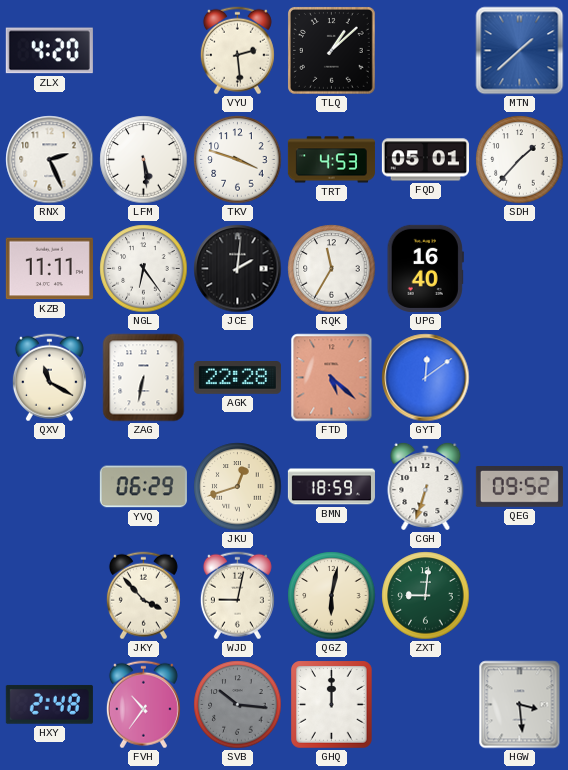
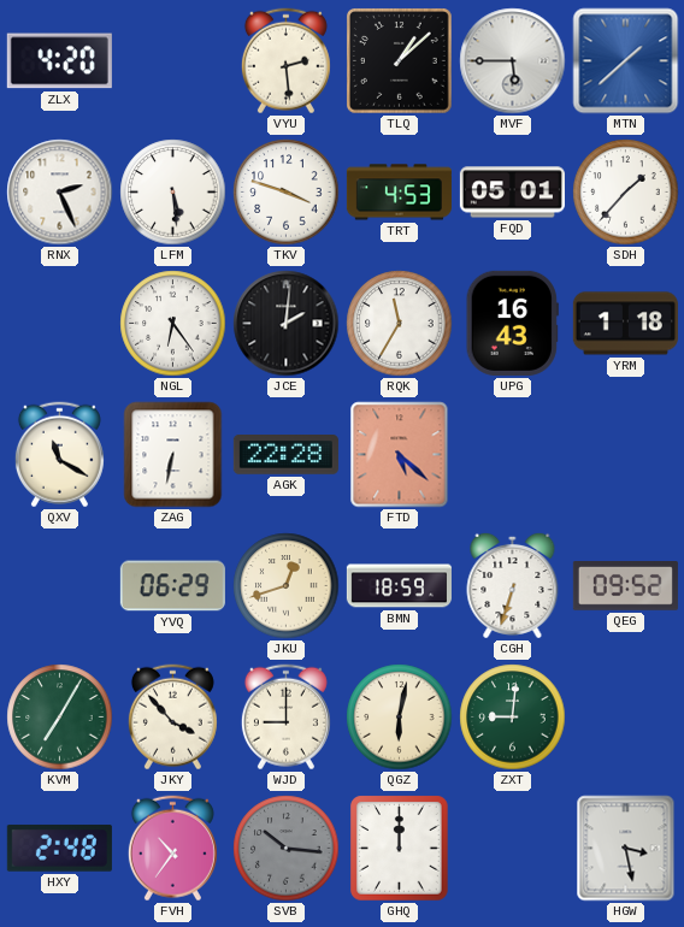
MVF: none -> 5:45
KZB: 11:11 -> none
UPG: 16:40 -> 16:43
YRM: none -> 1:18
GYT: 12:09 -> none
KVM: none -> 7:05
WJD: 9:02 -> 9:00
HGW: 3:29 -> 3:28
